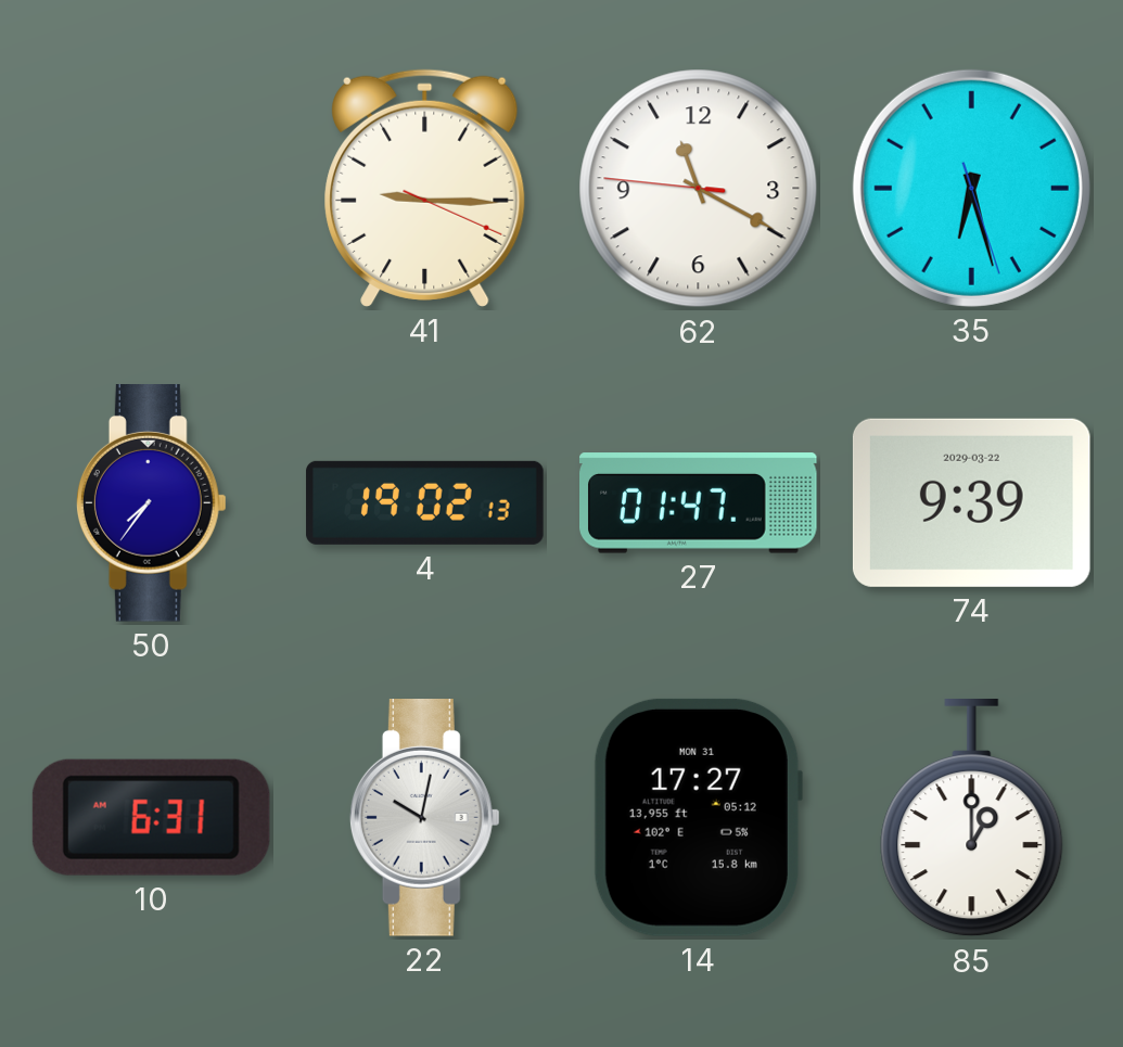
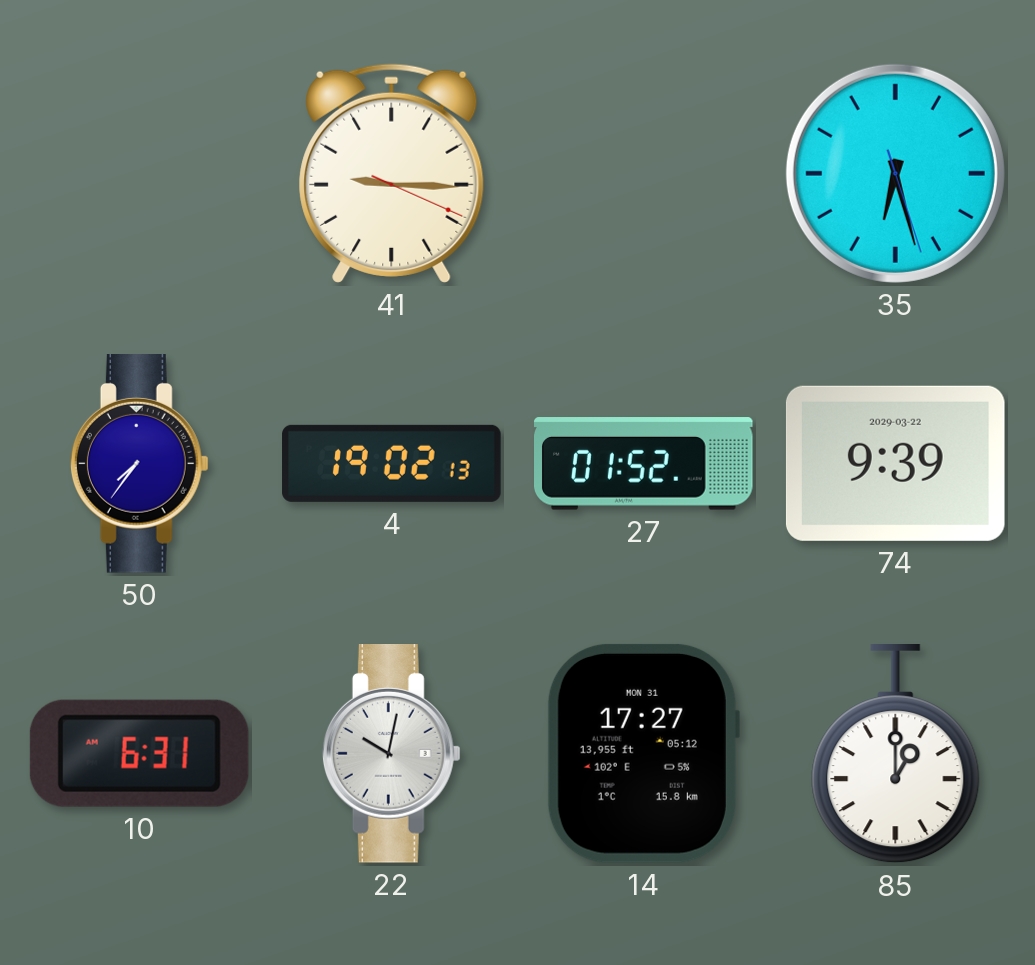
62: 11:19 -> none
27: 01:47 -> 01:52
